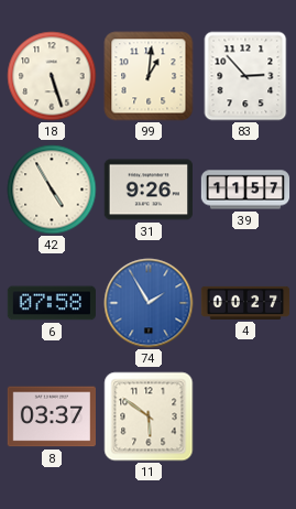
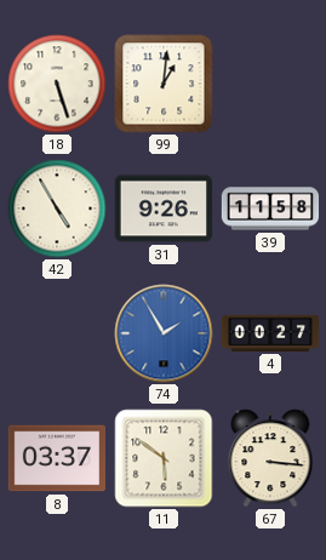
83: 2:53 -> none
39: 11:57 -> 11:58
6: 07:58 -> none
67: none -> 3:16
